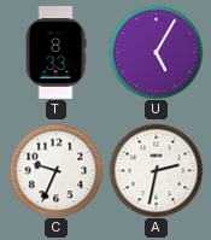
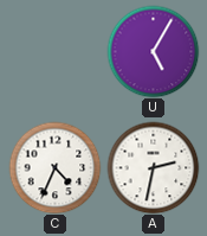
T: 8:33 -> none
C: 9:34 -> 4:34
